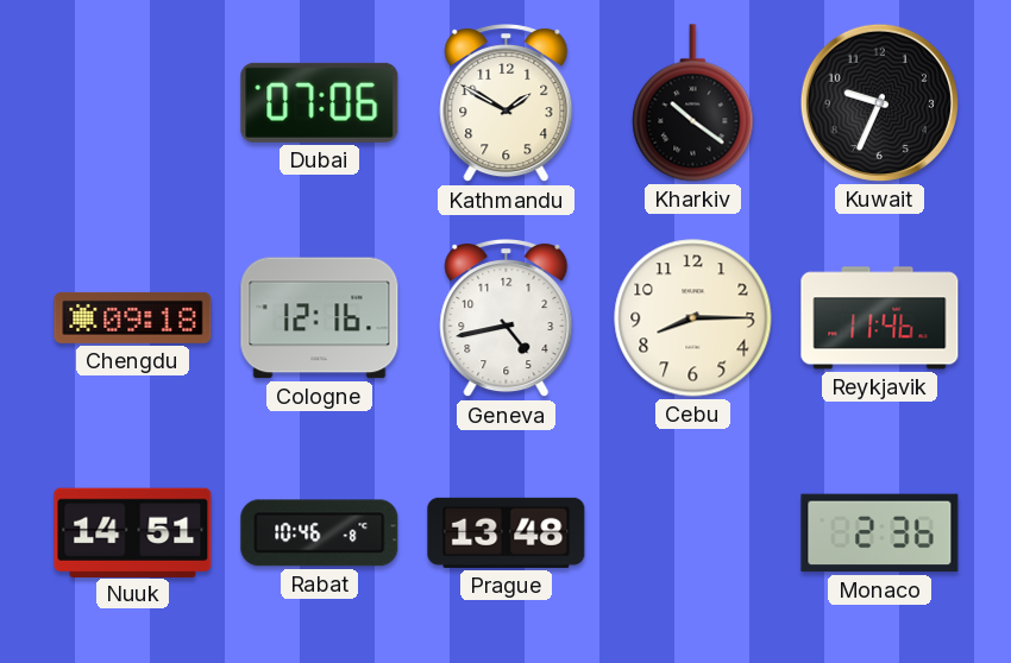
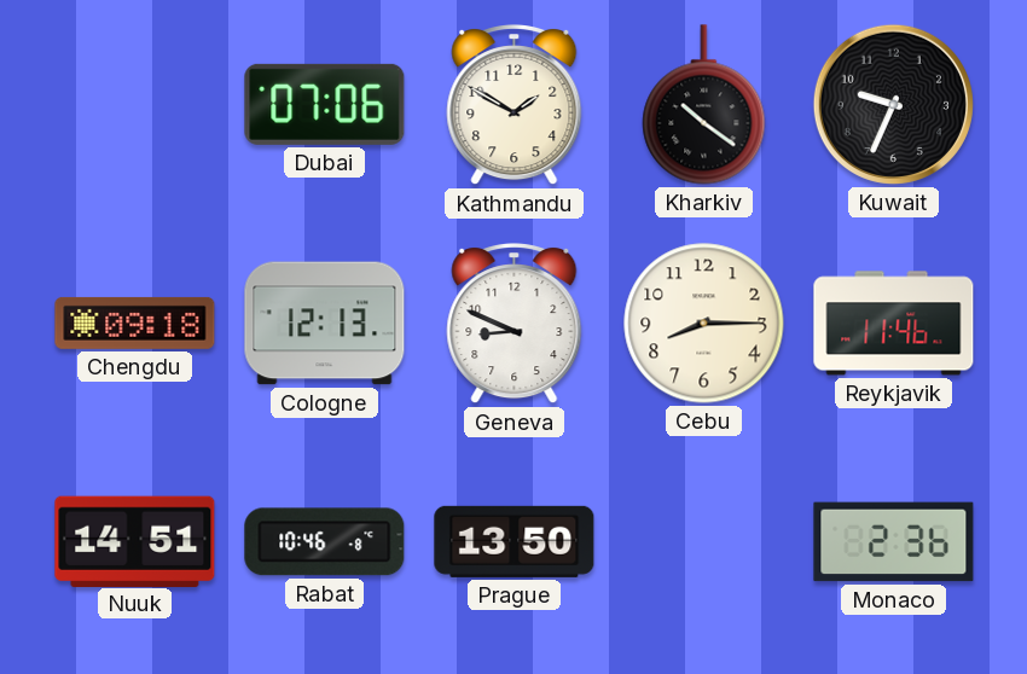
Cologne: 12:16 -> 12:13
Geneva: 4:43 -> 8:49
Prague: 13:48 -> 13:50
